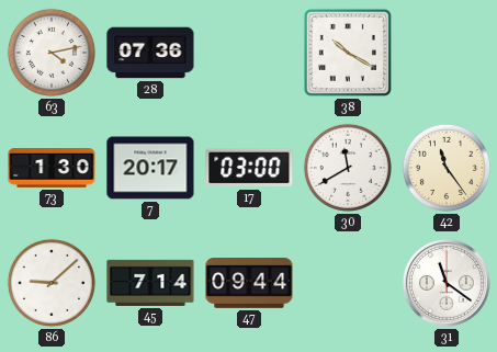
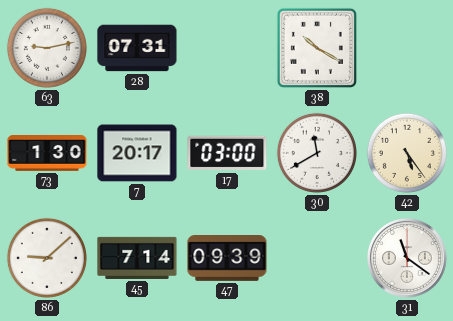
63: 4:13 -> 9:13
28: 07:36 -> 07:31
42: 11:24 -> 5:24
47: 09:44 -> 09:39
